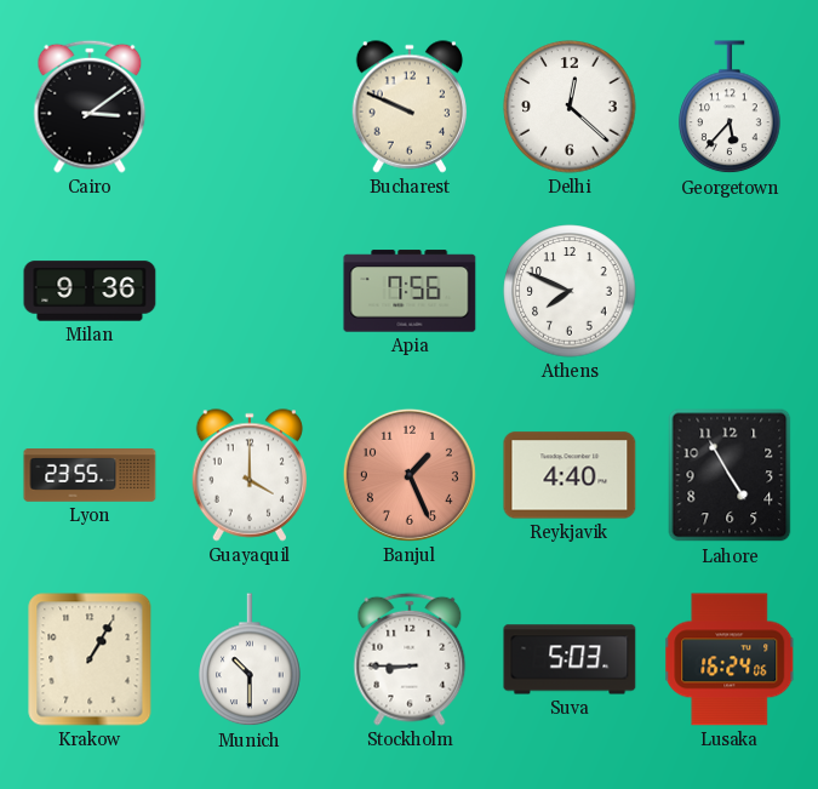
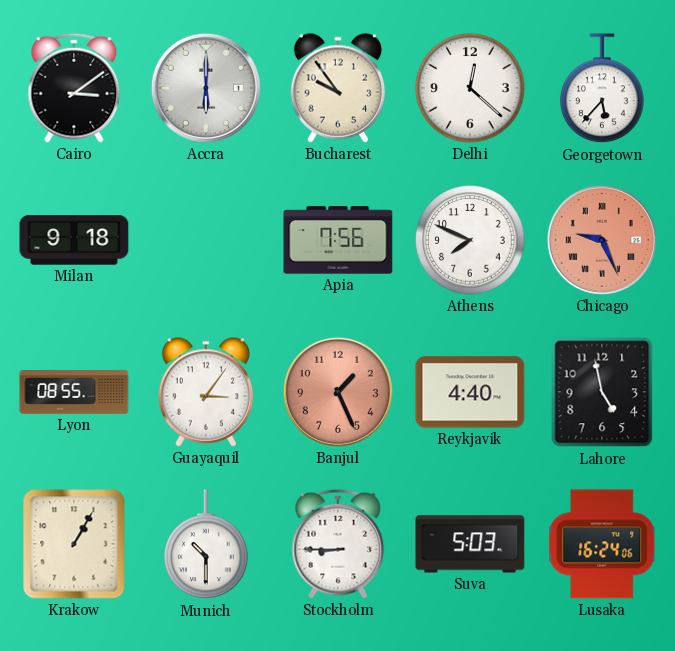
Accra: none -> 6:00
Bucharest: 9:49 -> 9:54
Milan: 9:36 -> 9:18
Chicago: none -> 9:26
Lyon: 23:55 -> 08:55
Guayaquil: 4:00 -> 3:06
Lahore: 4:55 -> 4:58
